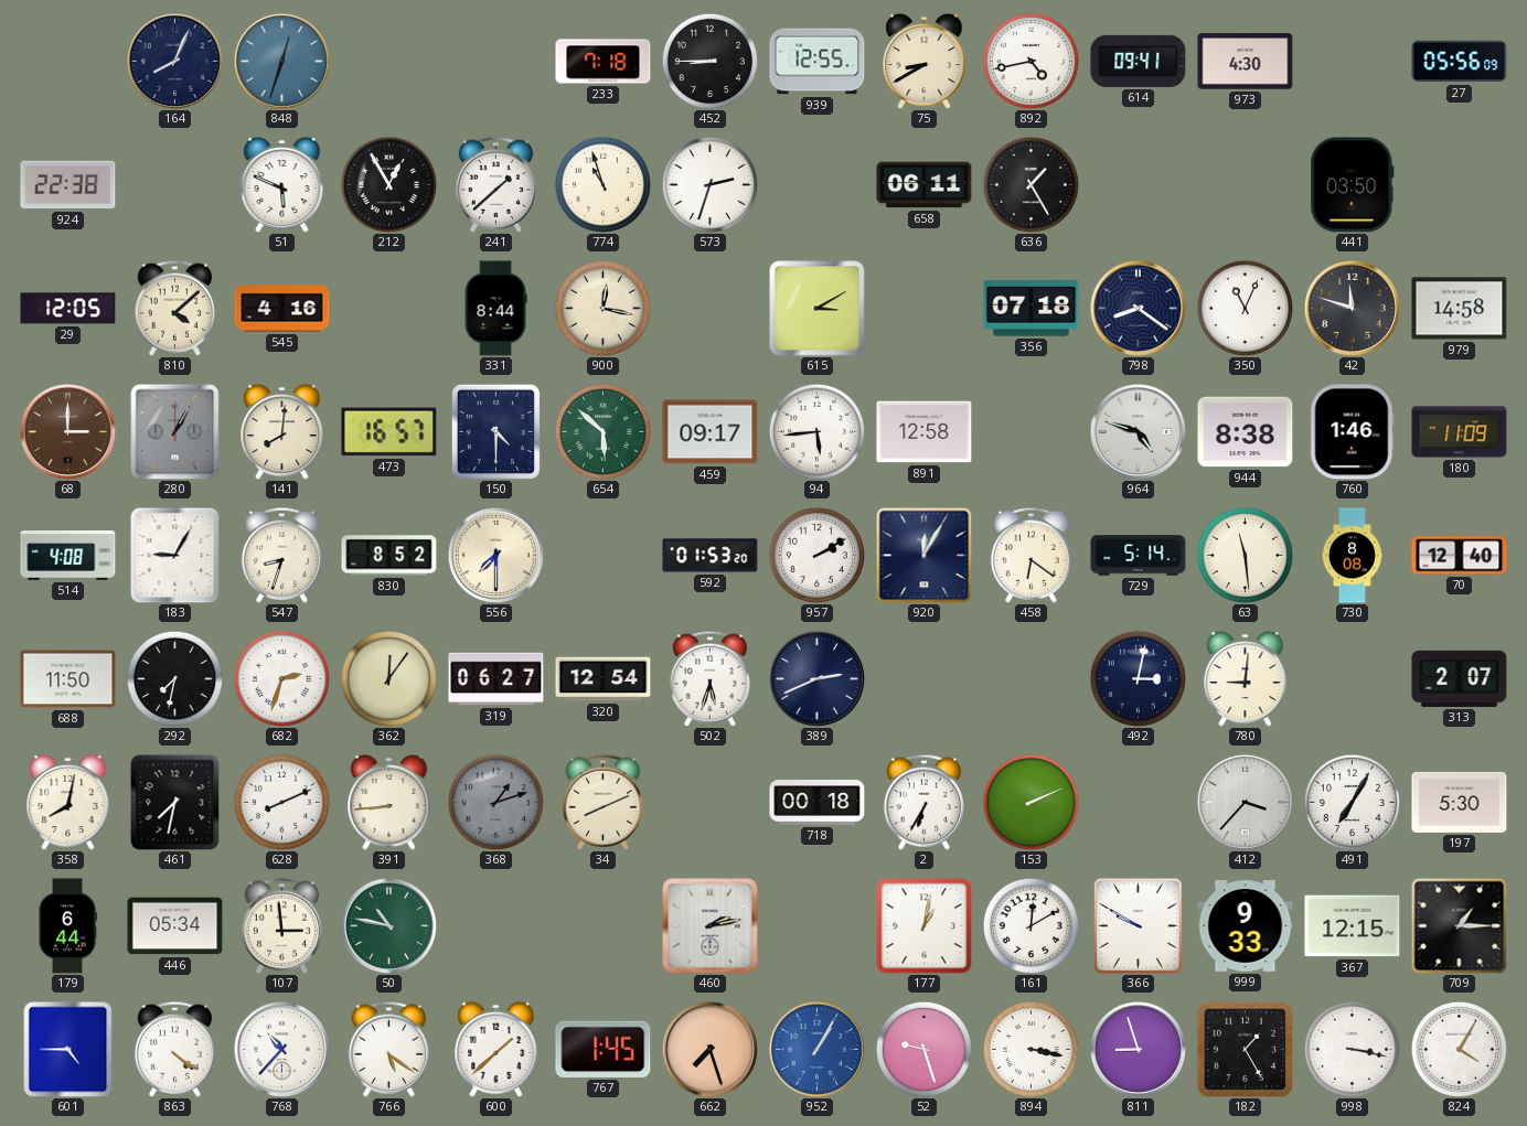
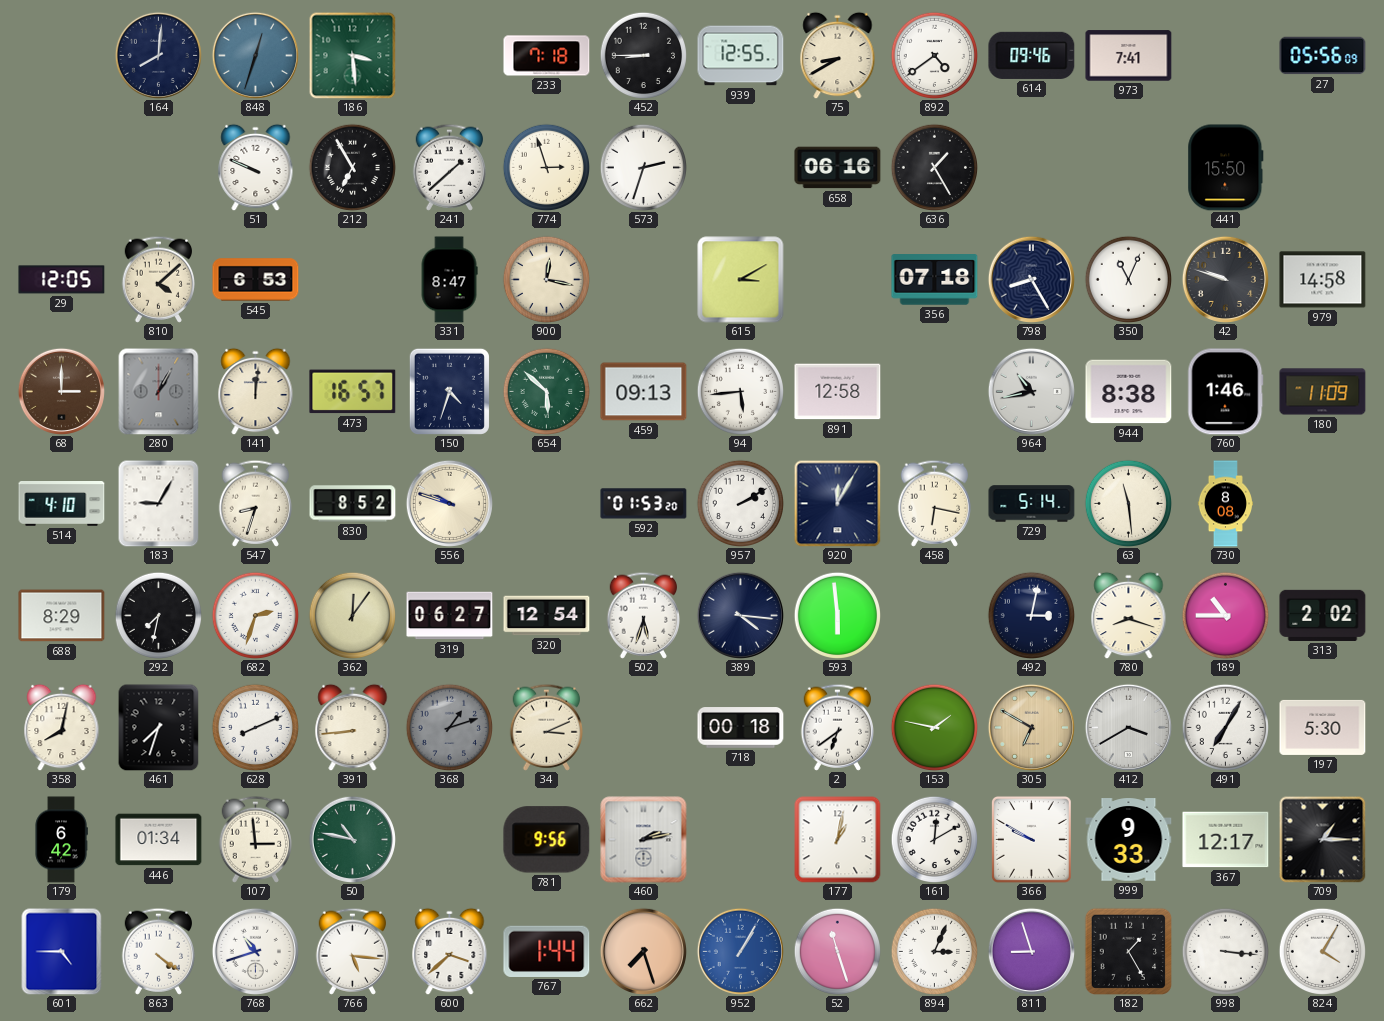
164: 8:04 -> 8:01
186: none -> 3:29
892: 4:43 -> 4:39
614: 09:41 -> 09:46
973: 4:30 -> 7:41
924: 22:38 -> none
51: 5:49 -> 9:49
212: 12:55 -> 6:55
774: 10:57 -> 2:57
658: 06:11 -> 06:16
441: 03:50 -> 15:50
545: 4:16 -> 6:53
331: 8:44 -> 8:47
798: 8:21 -> 8:25
42: 11:48 -> 9:48
141: 8:01 -> 12:01
150: 4:30 -> 4:33
459: 09:17 -> 09:13
964: 4:48 -> 10:43
514: 4:08 -> 4:10
556: 7:30 -> 9:48
458: 6:21 -> 6:17
70: 12:40 -> none
688: 11:50 -> 8:29
389: 2:41 -> 4:16
593: none -> 5:59
780: 9:01 -> 8:18
189: none -> 10:45
313: 2:07 -> 2:02
461: 7:32 -> 7:33
34: 8:11 -> 3:11
2: 6:35 -> 6:39
153: 2:11 -> 1:47
305: none -> 6:50
412: 3:37 -> 3:40
179: 6:44 -> 6:42
446: 05:34 -> 01:34
781: none -> 9:56
367: 12:15 -> 12:17
768: 10:37 -> 10:42
766: 5:21 -> 5:16
600: 1:38 -> 3:38
767: 1:45 -> 1:44
52: 9:27 -> 11:27
894: 3:17 -> 3:04
998: 3:17 -> 3:16
